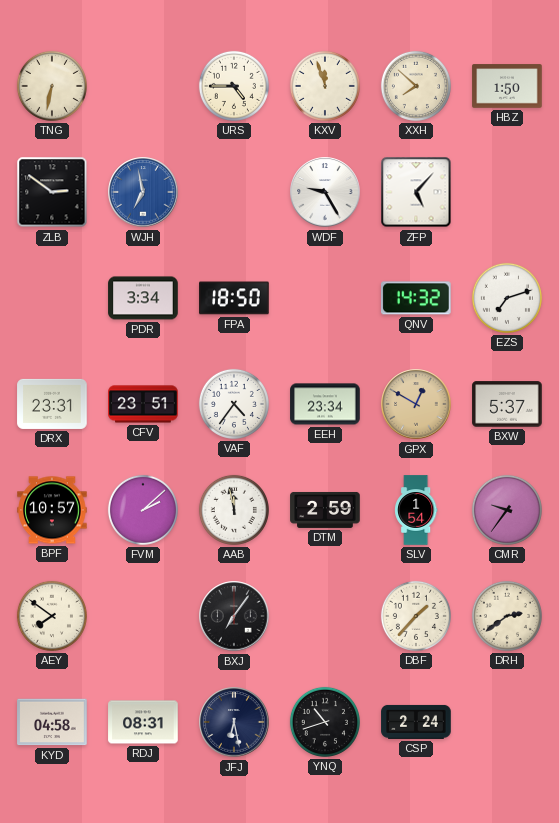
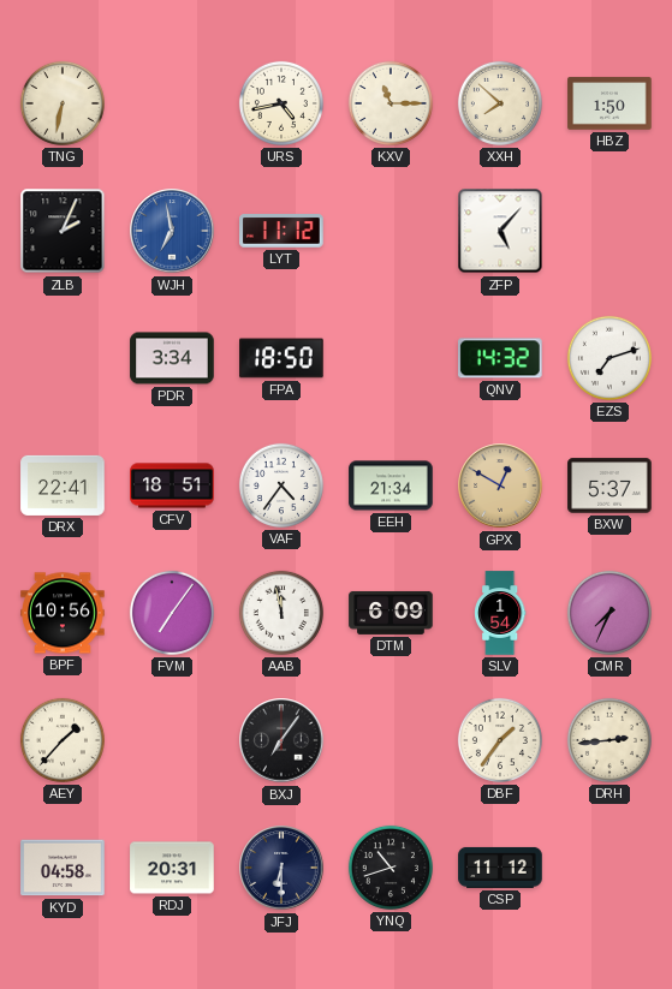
URS: 4:45 -> 4:43
KXV: 11:57 -> 11:15
ZLB: 2:51 -> 2:04
LYT: none -> 11:12
WDF: 9:25 -> none
DRX: 23:31 -> 22:41
CFV: 23:51 -> 18:51
EEH: 23:34 -> 21:34
BPF: 10:57 -> 10:56
FVM: 2:08 -> 7:06
DTM: 2:59 -> 6:09
CMR: 9:36 -> 7:34
AEY: 7:51 -> 1:37
DBF: 1:37 -> 1:36
DRH: 2:39 -> 2:44
RDJ: 08:31 -> 20:31
JFJ: 6:28 -> 6:30
CSP: 2:24 -> 11:12
